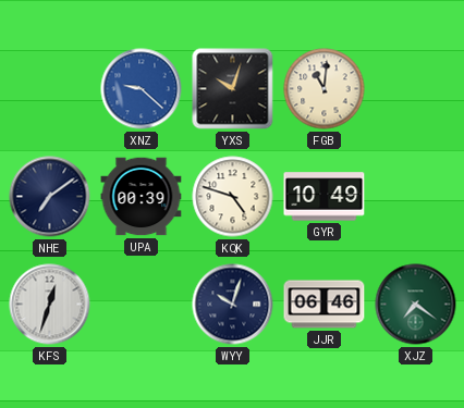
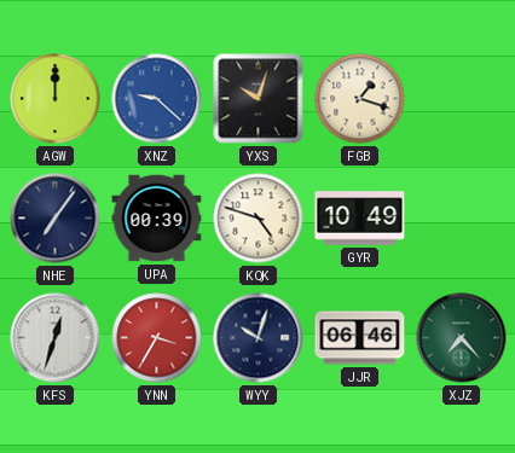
AGW: none -> 12:00
FGB: 11:01 -> 1:18
NHE: 7:09 -> 7:06
YNN: none -> 3:35
XJZ: 7:21 -> 7:23
